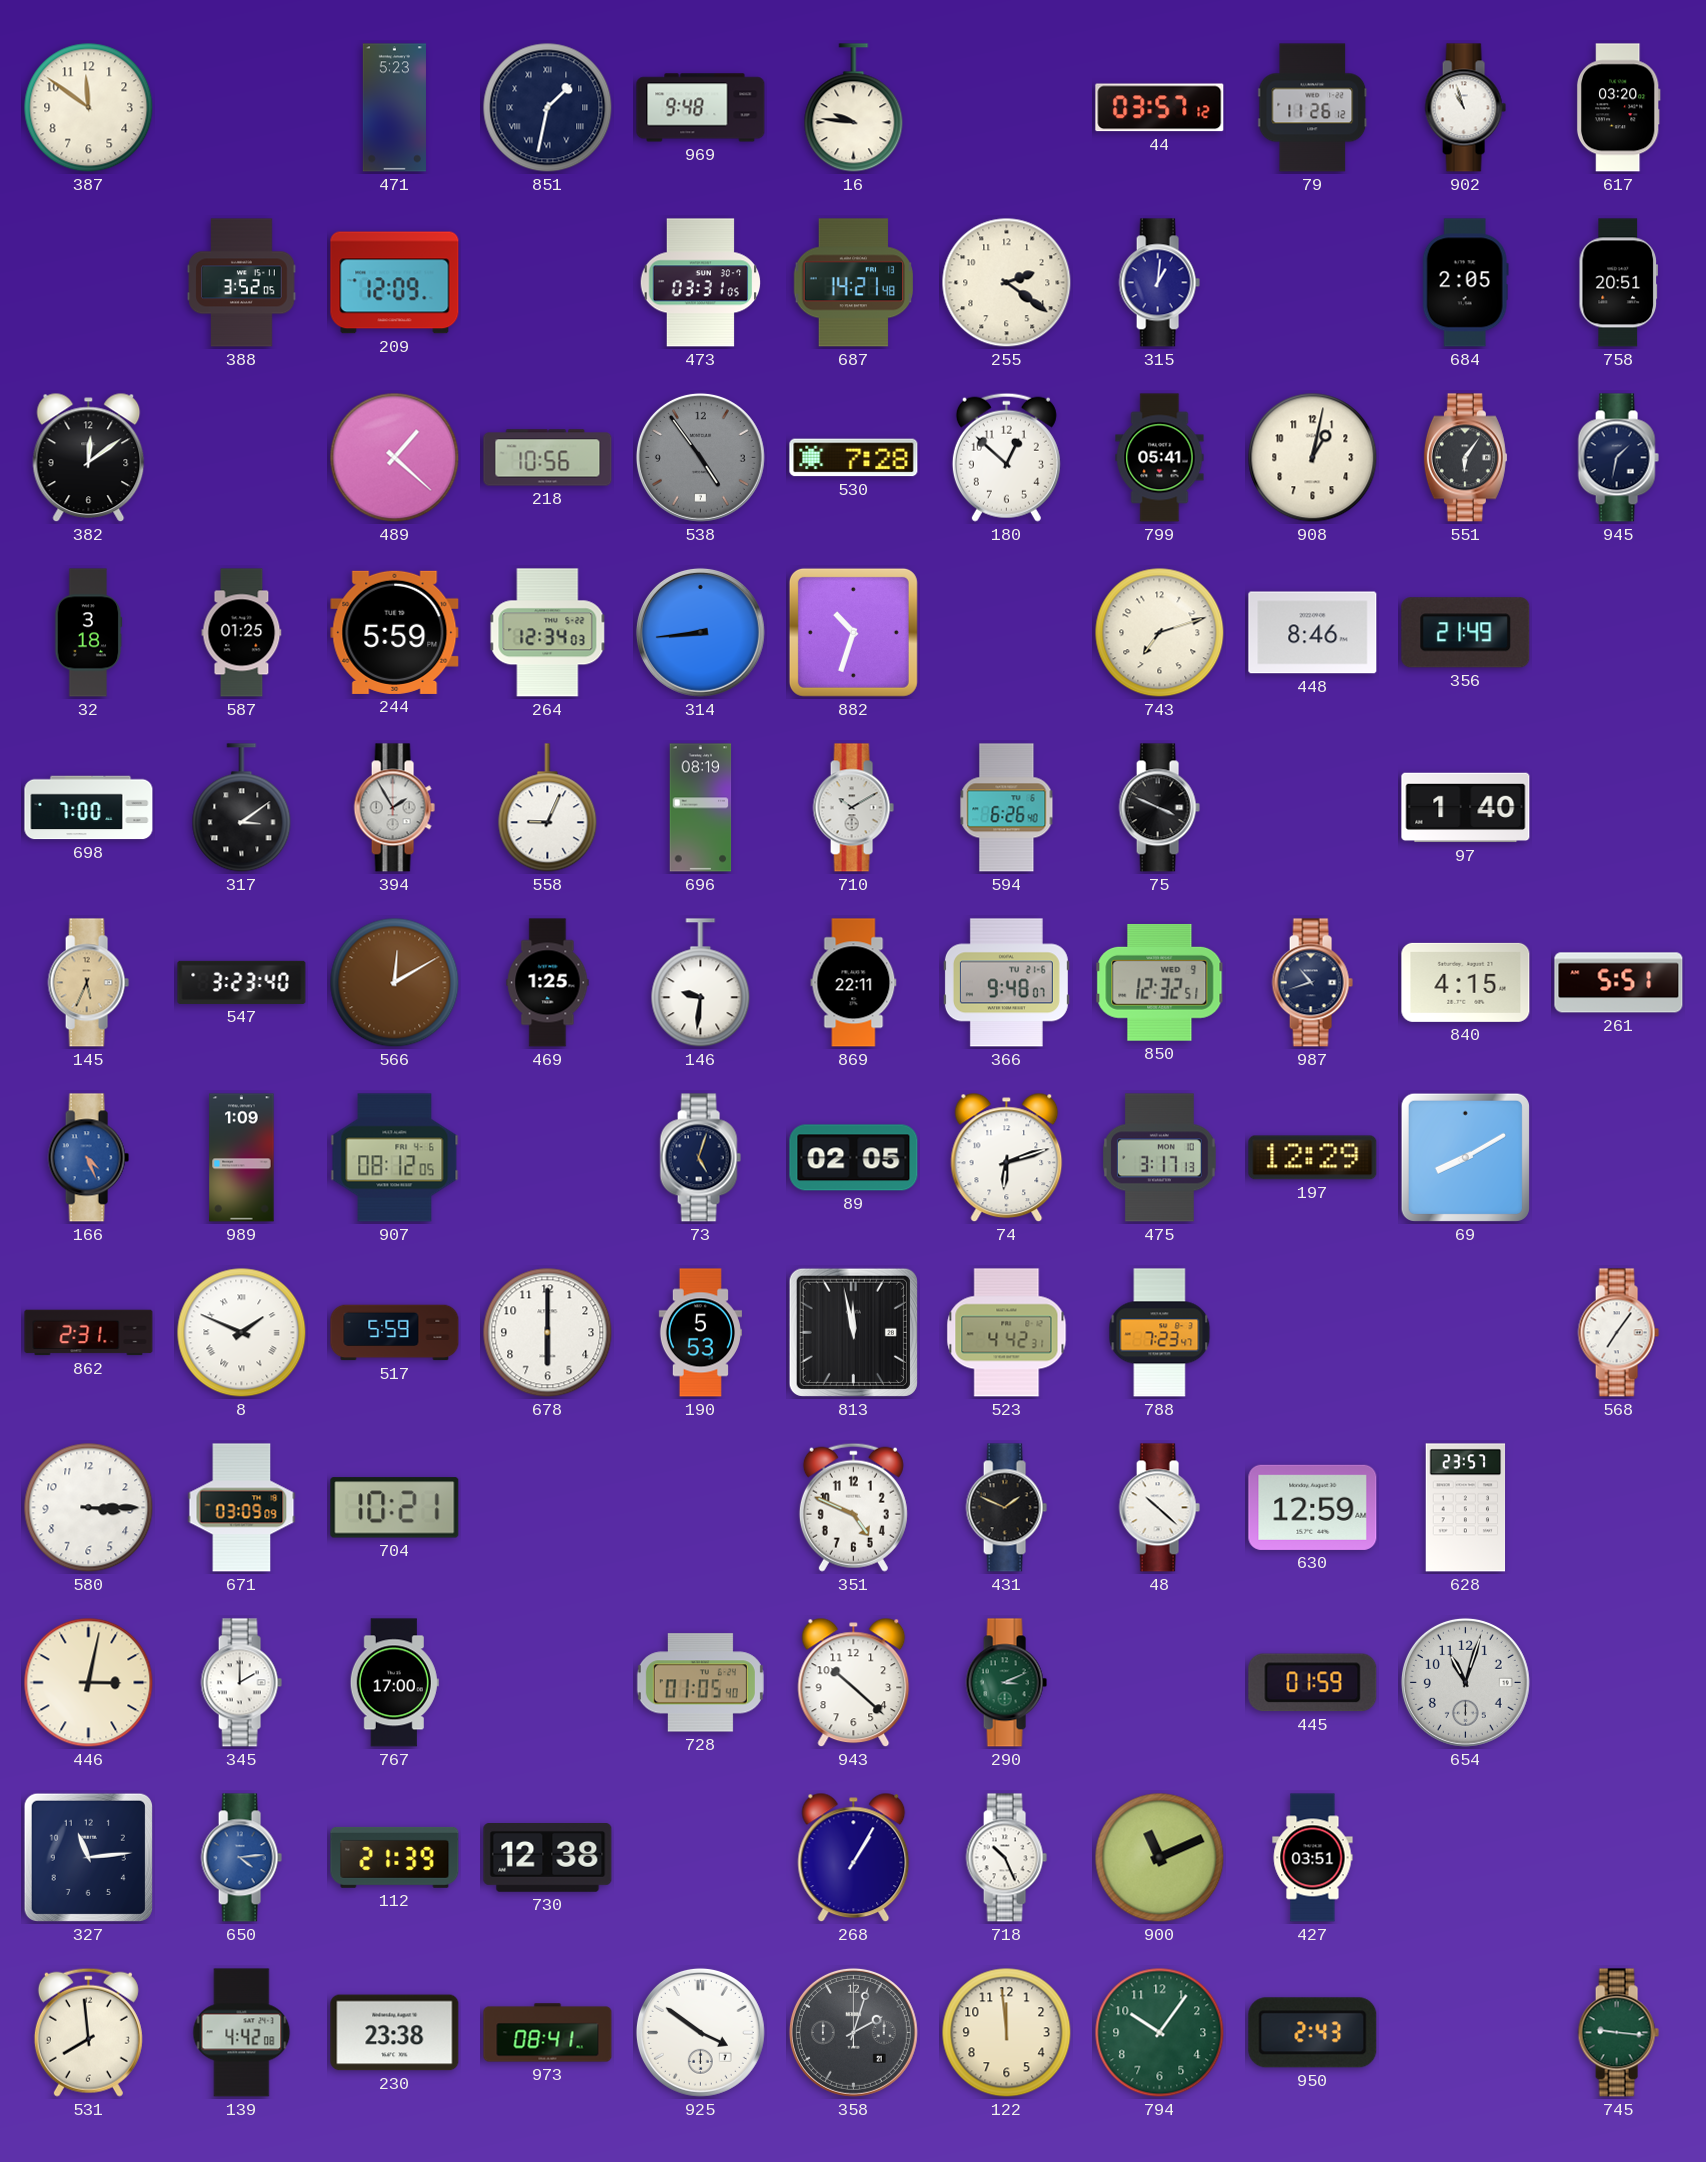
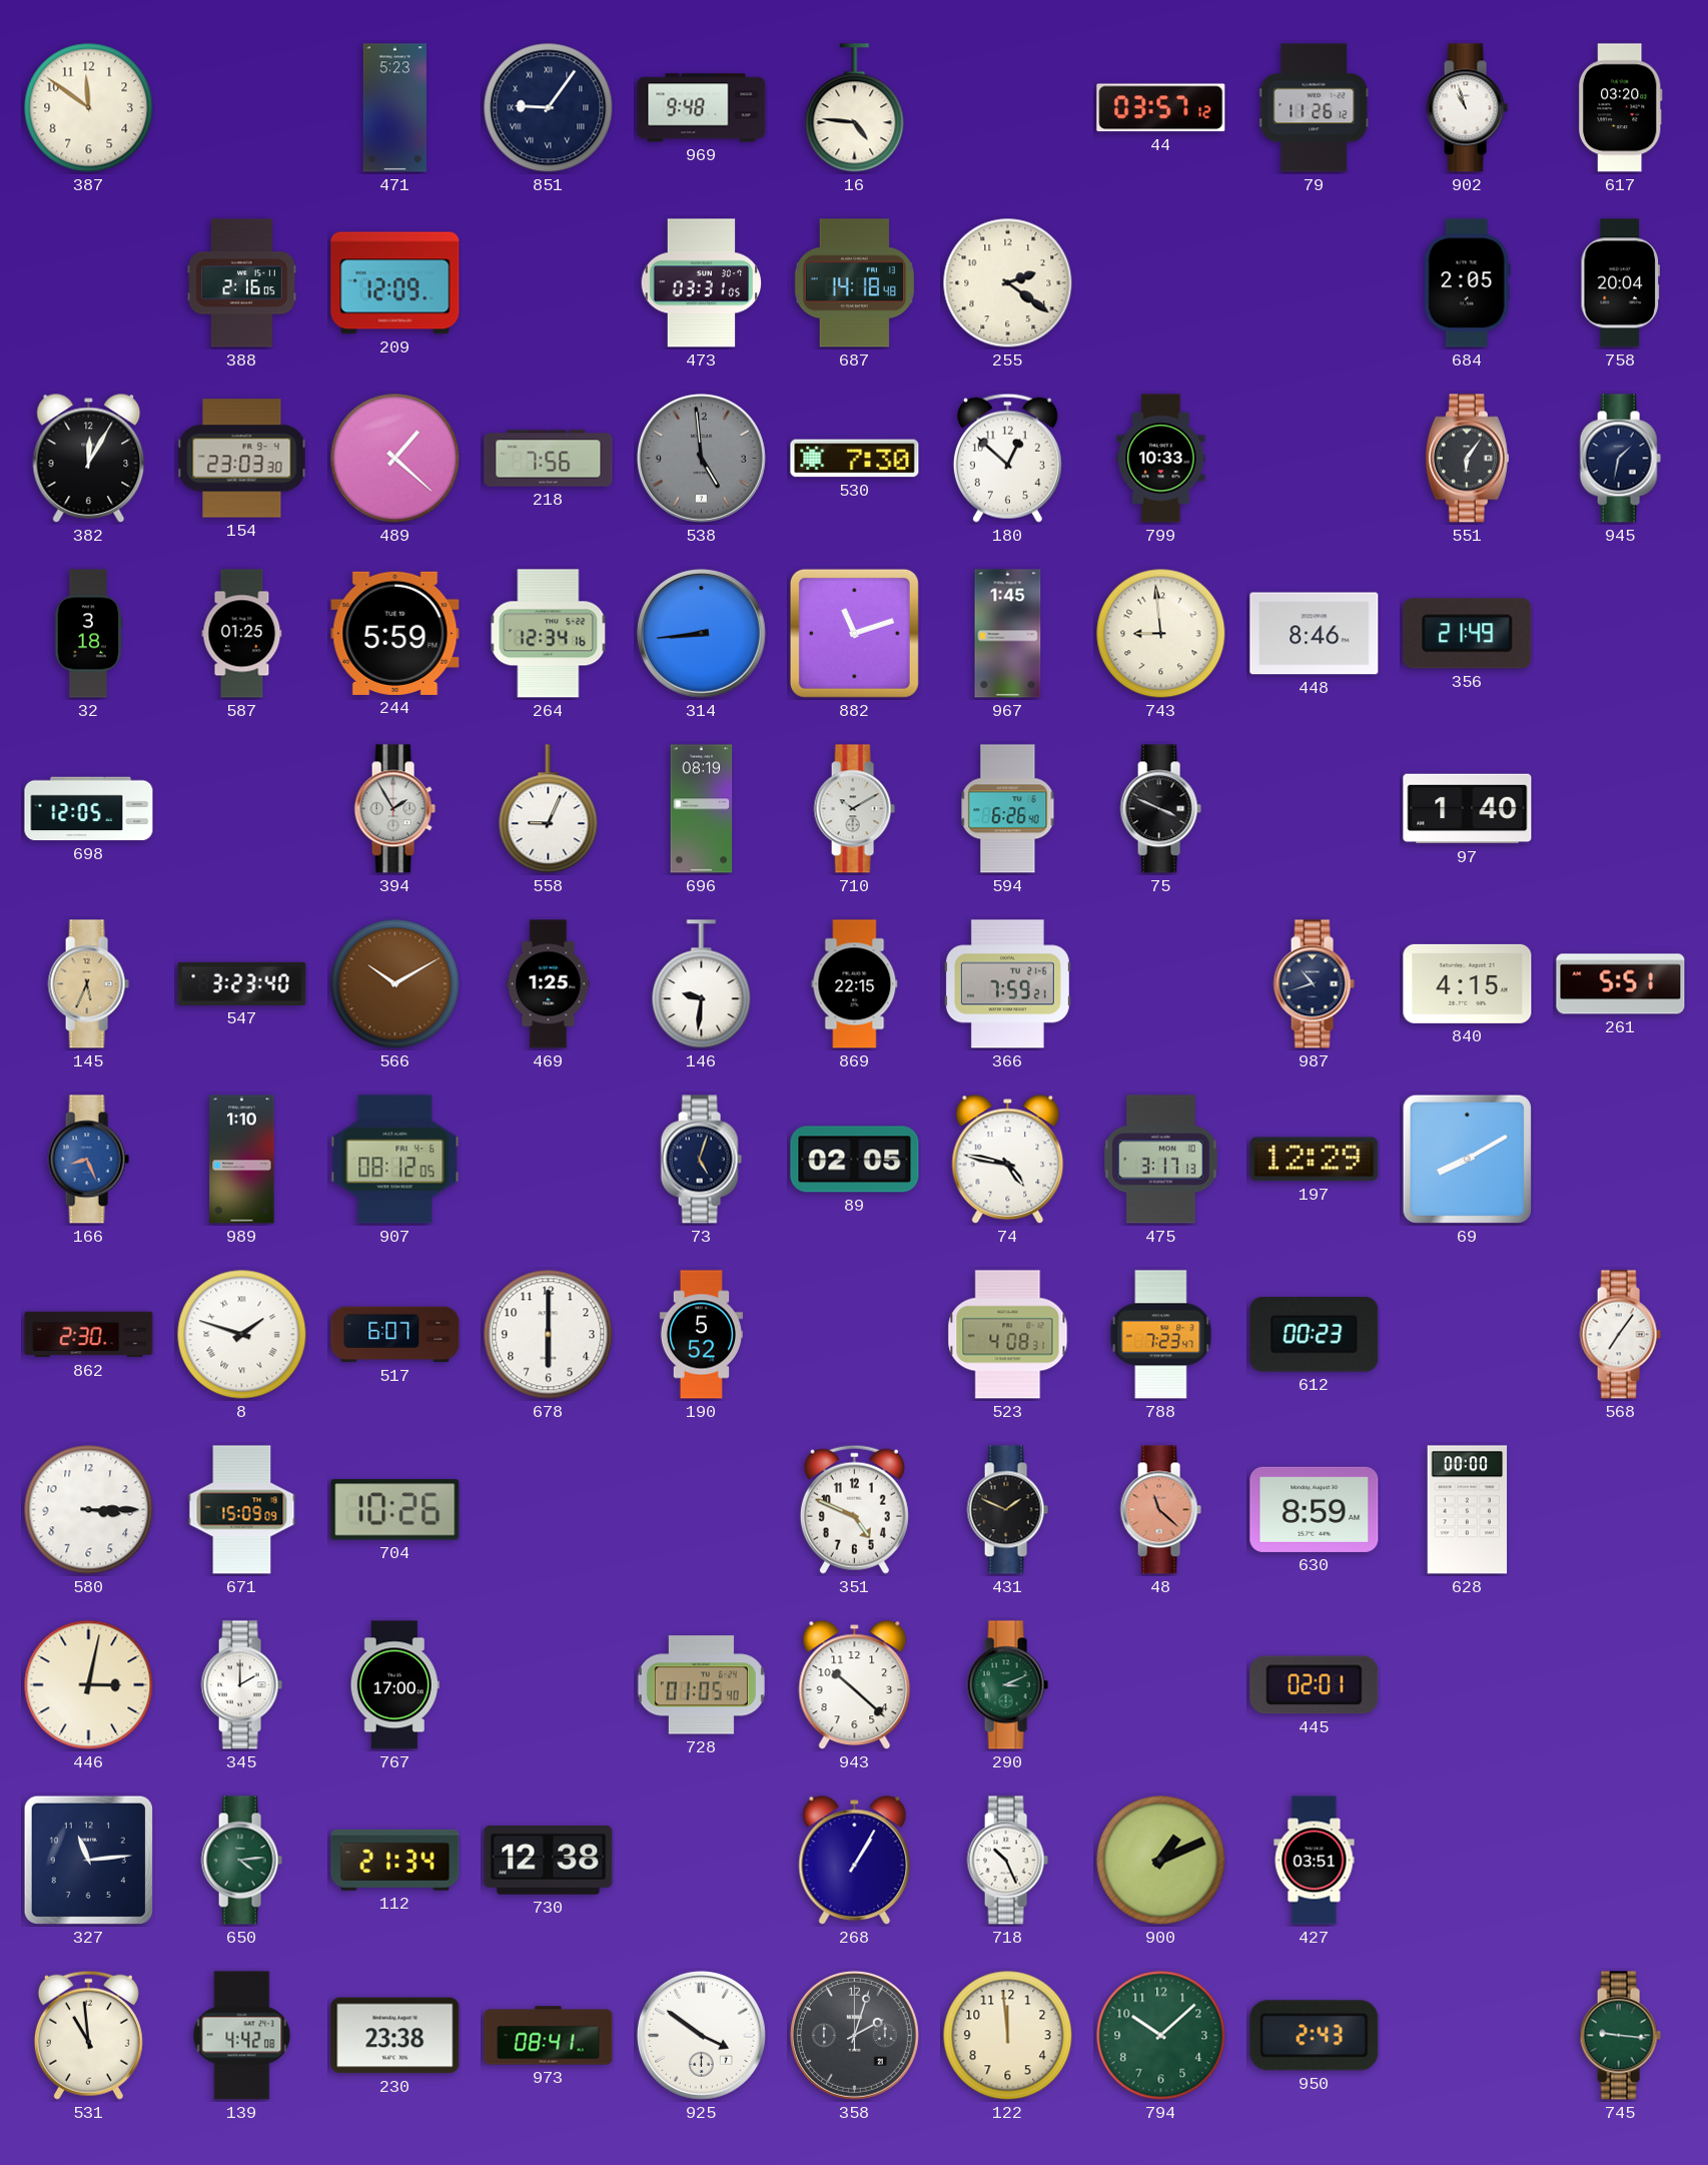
851: 1:32 -> 9:06
16: 9:46 -> 4:46
388: 3:52 -> 2:16
687: 14:21 -> 14:18
315: 1:01 -> none
758: 20:51 -> 20:04
382: 12:09 -> 12:05
154: none -> 23:03
218: 10:56 -> 7:56
538: 4:54 -> 4:59
530: 7:28 -> 7:30
799: 05:41 -> 10:33
908: 1:02 -> none
264: 12:34:03 -> 12:34:16
882: 10:33 -> 11:12
967: none -> 1:45
743: 7:12 -> 8:59
698: 7:00 -> 12:05
317: 3:09 -> none
566: 12:10 -> 10:10
869: 22:11 -> 22:15
366: 9:48 -> 7:59
850: 12:32 -> none
166: 4:26 -> 8:26
989: 1:09 -> 1:10
74: 6:12 -> 4:47
862: 2:31 -> 2:30
8: 1:49 -> 1:48
517: 5:59 -> 6:07
190: 5:53 -> 5:52
813: 11:58 -> none
523: 4:42 -> 4:08
612: none -> 00:23
671: 03:09 -> 15:09
704: 10:21 -> 10:26
48: 10:22 -> 11:22
48 dial: white -> salmon
630: 12:59 -> 8:59
628: 23:57 -> 00:00
445: 01:59 -> 02:01
654: 11:03 -> none
650 dial: blue -> green
112: 21:39 -> 21:34
900: 11:11 -> 1:11
531: 7:59 -> 10:59
794: 10:06 -> 10:08
